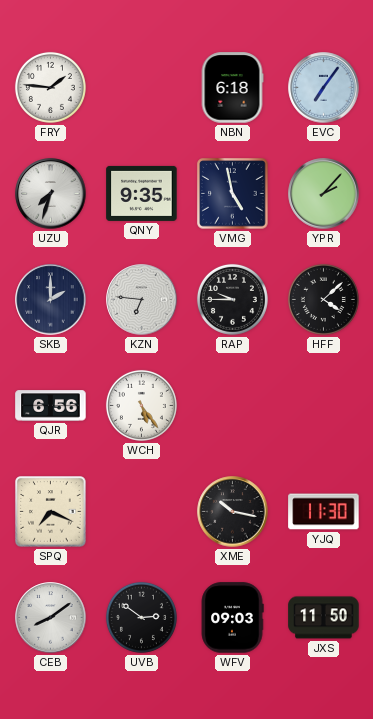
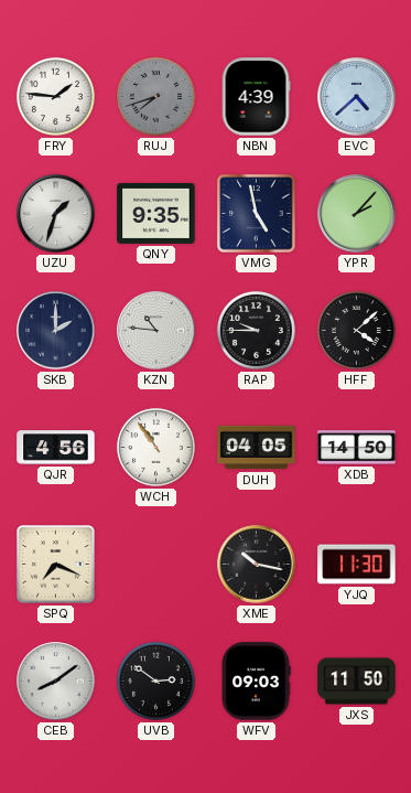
RUJ: none -> 7:42
NBN: 6:18 -> 4:39
EVC: 7:06 -> 4:38
UZU: 7:33 -> 1:33
KZN: 6:46 -> 10:46
QJR: 6:56 -> 4:56
WCH: 5:24 -> 10:54
DUH: none -> 04:05
XDB: none -> 14:50
